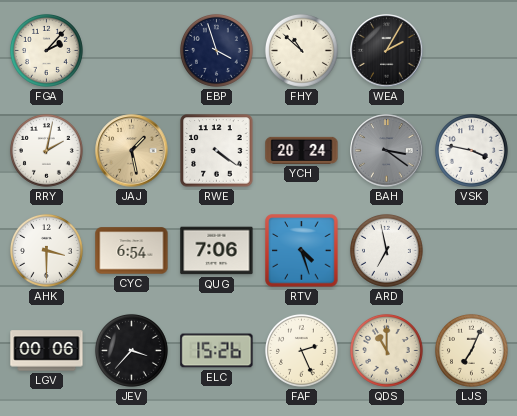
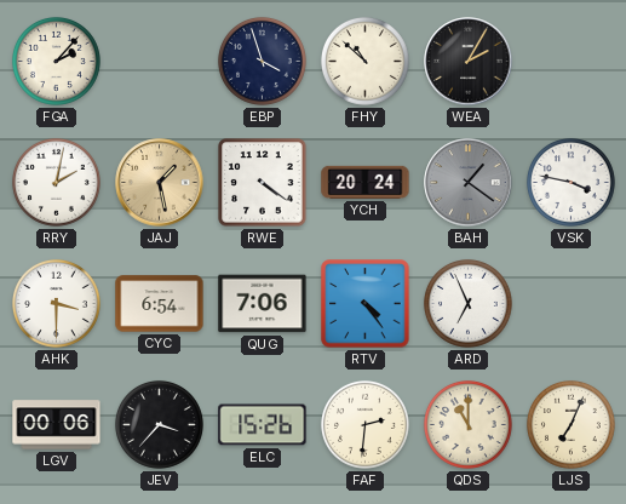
BAH: 3:21 -> 1:21
RTV: 4:27 -> 4:24
ARD: 6:58 -> 6:56
FAF: 2:26 -> 2:31
